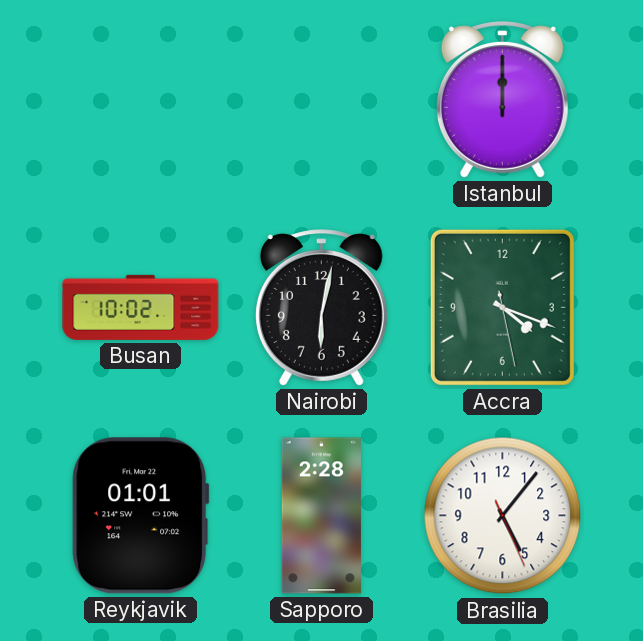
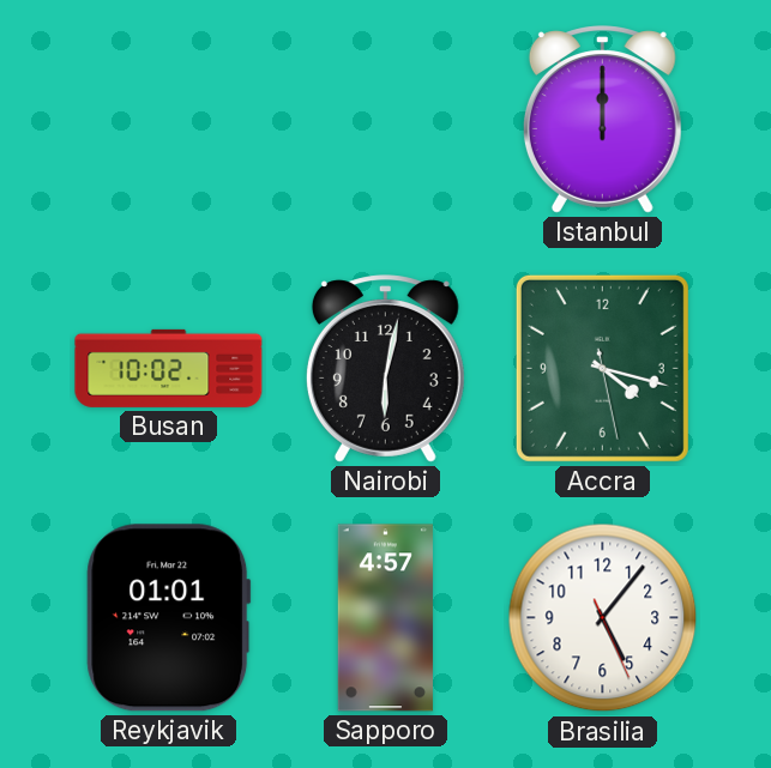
Accra: 4:18 -> 4:17
Sapporo: 2:28 -> 4:57
